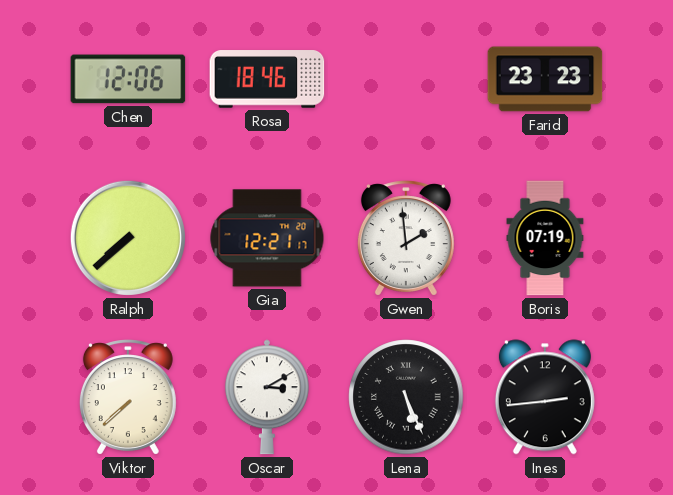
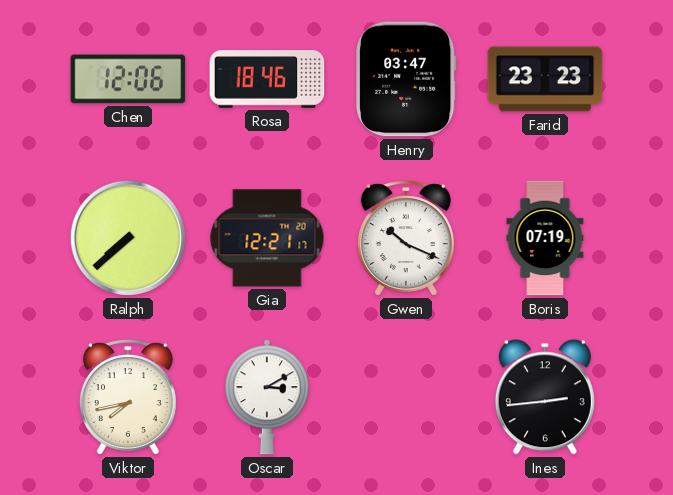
Henry: none -> 03:47
Gwen: 1:59 -> 10:19
Viktor: 7:38 -> 7:43
Lena: 5:26 -> none
